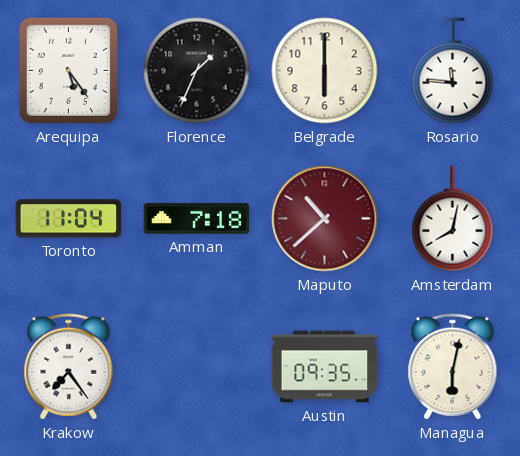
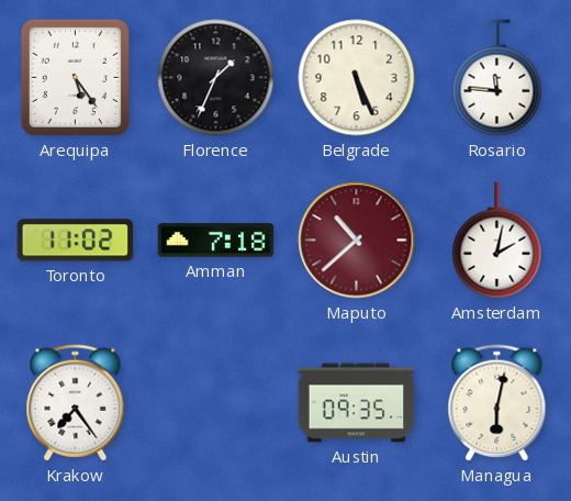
Belgrade: 6:00 -> 5:26
Toronto: 11:04 -> 11:02
Amsterdam: 8:02 -> 2:02
